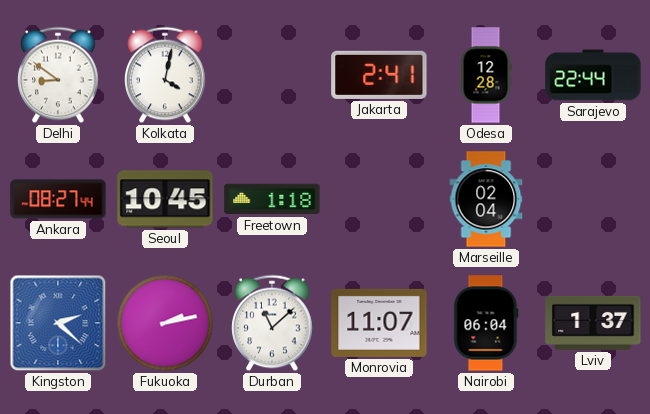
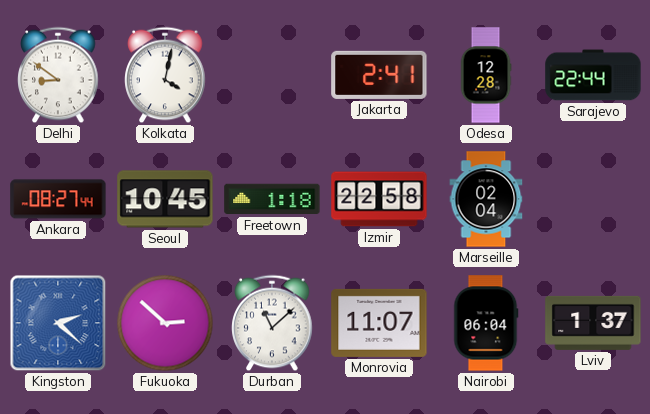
Izmir: none -> 22:58
Fukuoka: 2:13 -> 2:52
